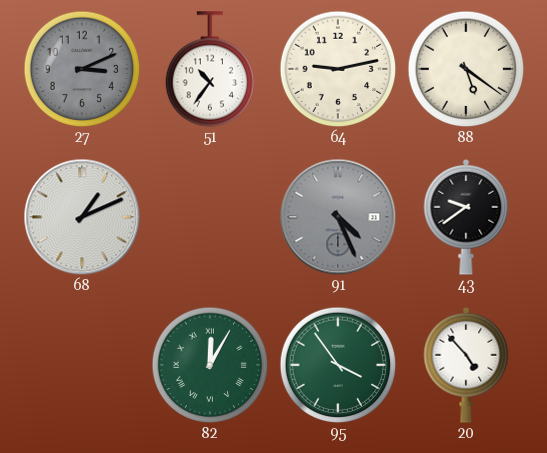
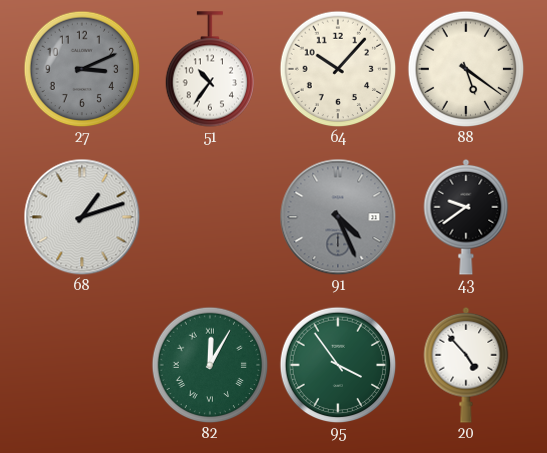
64: 9:13 -> 10:07
68: 1:11 -> 1:12
